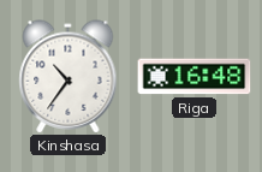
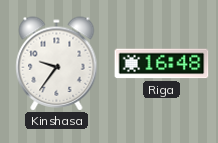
Kinshasa: 10:36 -> 9:36
